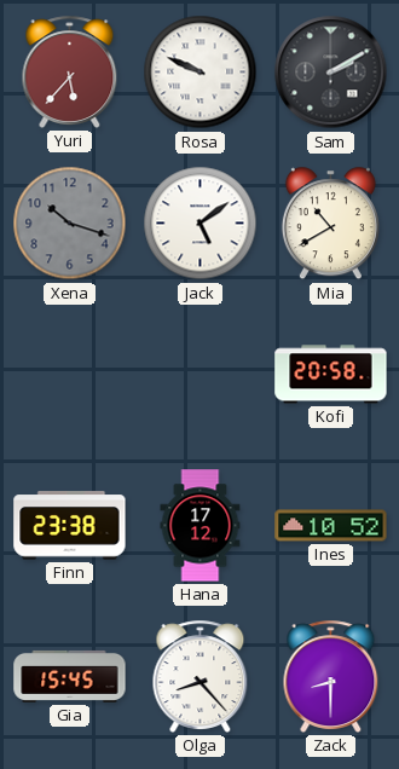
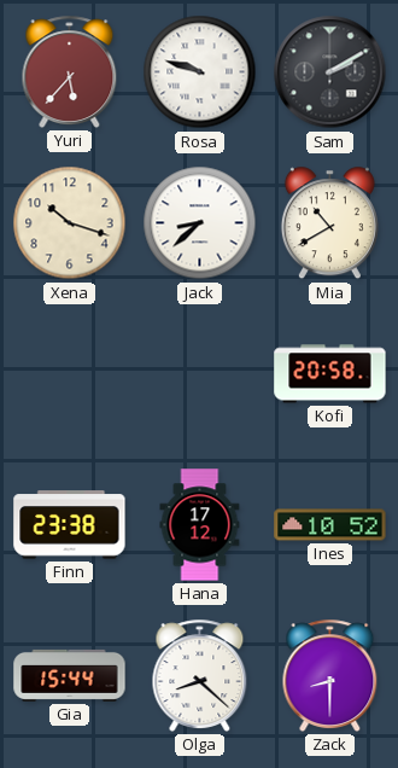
Rosa: 9:49 -> 9:48
Xena dial: grey -> cream
Jack: 5:09 -> 8:38
Gia: 15:45 -> 15:44
Olga: 8:23 -> 8:22
